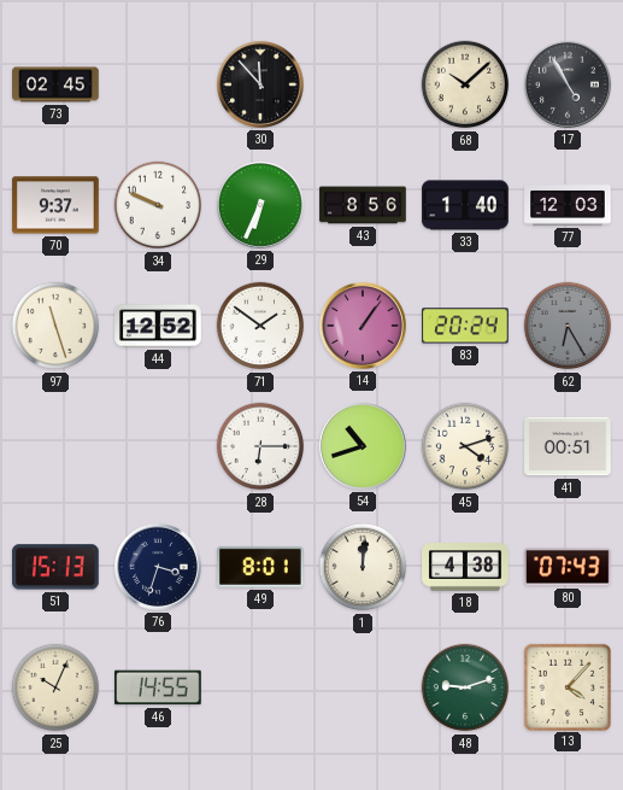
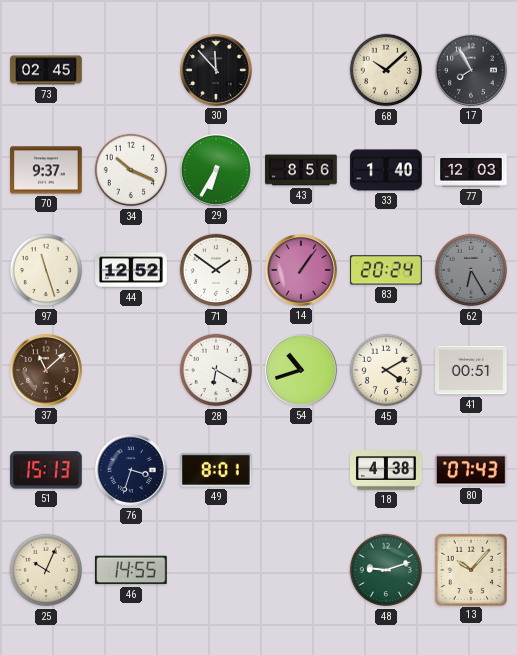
17: 4:55 -> 7:55
34: 9:49 -> 10:19
29: 6:34 -> 6:35
37: none -> 11:08
28: 6:15 -> 6:20
45: 4:12 -> 4:10
1: 12:01 -> none
13: 4:07 -> 10:07
